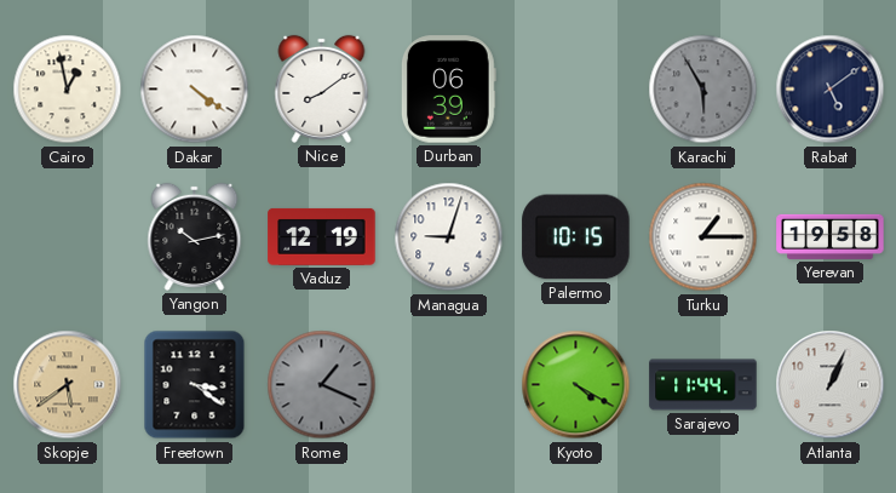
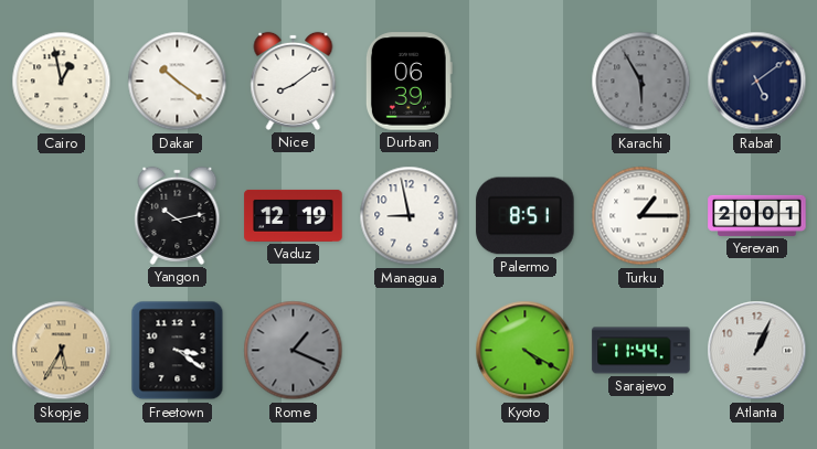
Dakar: 4:21 -> 10:21
Managua: 9:03 -> 8:58
Palermo: 10:15 -> 8:51
Yerevan: 19:58 -> 20:01
Skopje: 5:39 -> 5:35
